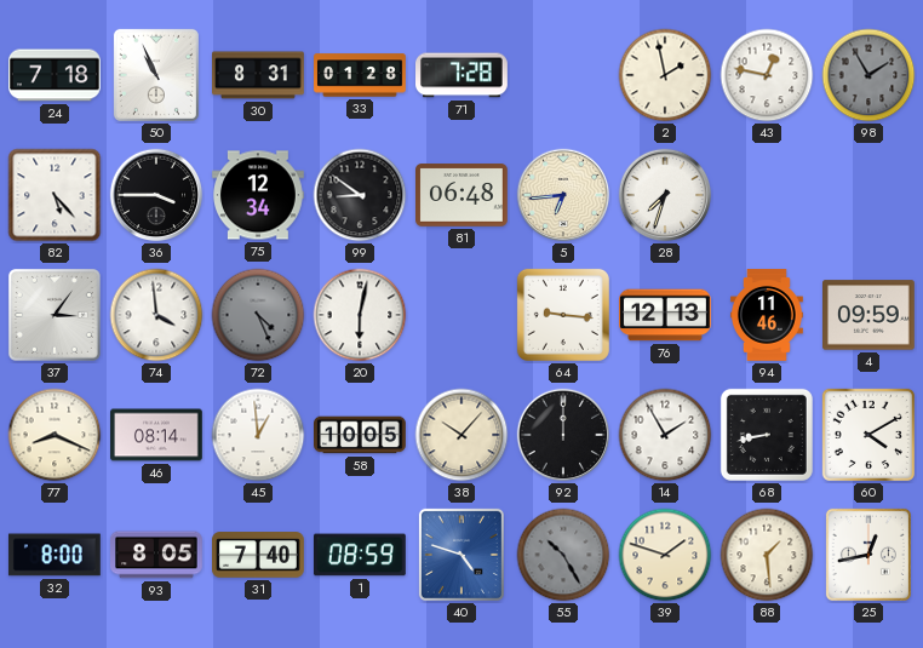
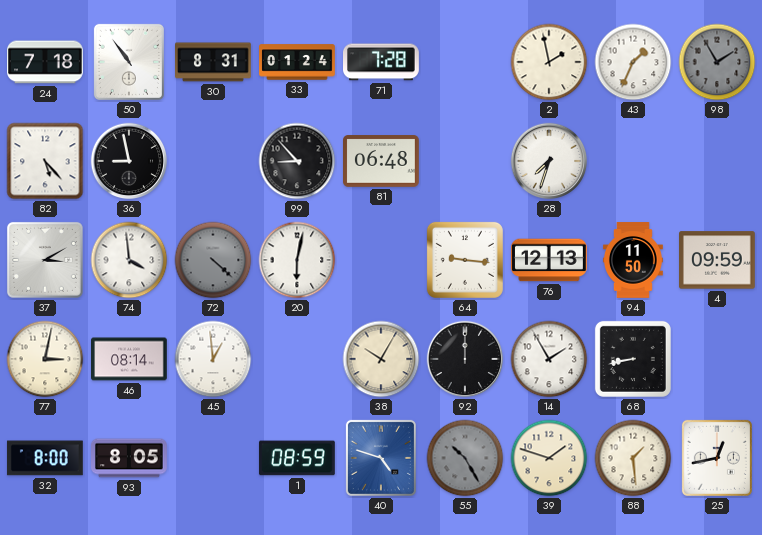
50: 10:56 -> 10:54
33: 01:28 -> 01:24
43: 12:47 -> 1:34
36: 3:45 -> 8:58
75: 12:34 -> none
99: 8:51 -> 8:53
5: 6:44 -> none
37: 3:06 -> 3:10
72: 4:26 -> 4:22
94: 11:46 -> 11:50
77: 8:19 -> 3:02
58: 10:05 -> none
38: 10:07 -> 10:05
60: 4:10 -> none
31: 7:40 -> none
